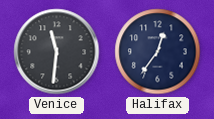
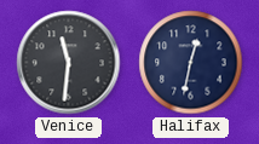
Halifax: 12:36 -> 12:32
